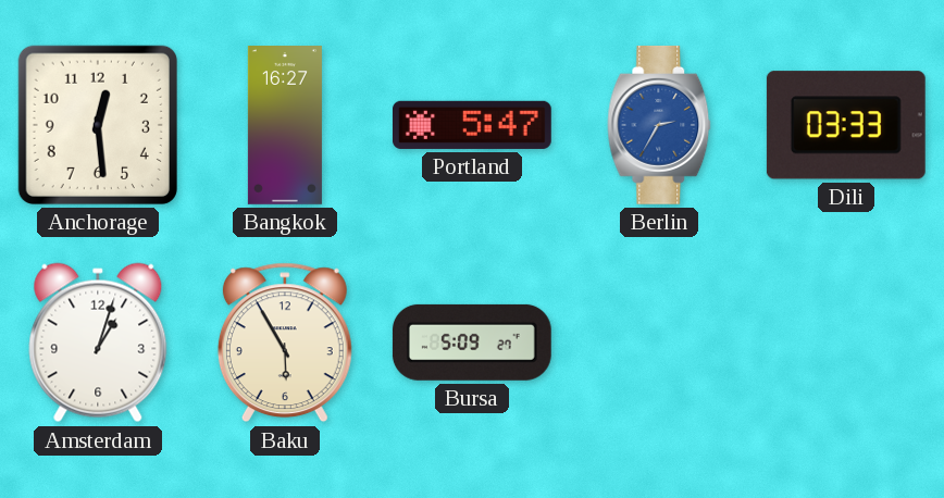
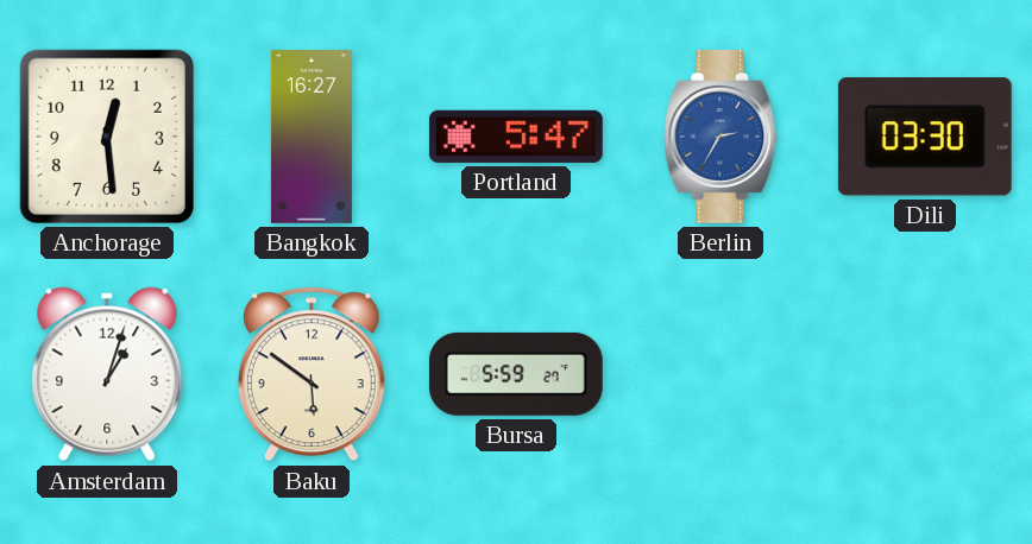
Dili: 03:33 -> 03:30
Baku: 5:55 -> 5:51
Bursa: 5:09 -> 5:59
